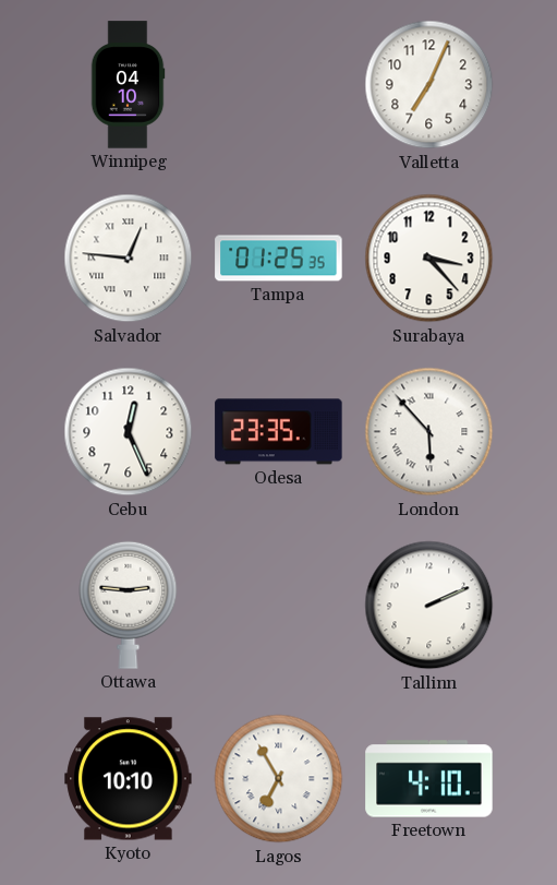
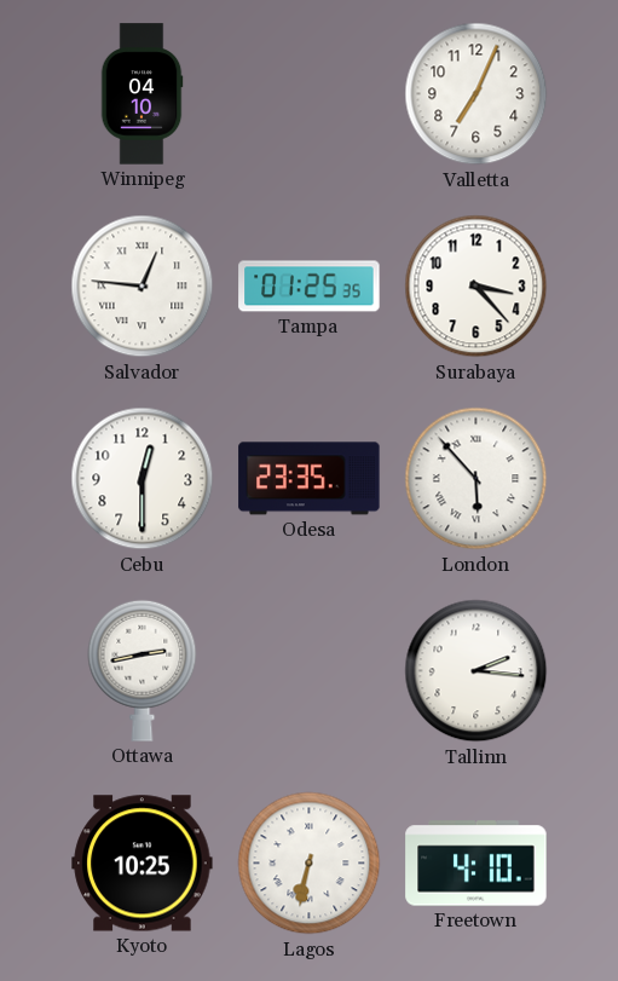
Cebu: 12:26 -> 12:30
Ottawa: 2:46 -> 2:43
Tallinn: 2:11 -> 2:16
Kyoto: 10:10 -> 10:25
Lagos: 6:55 -> 6:32
